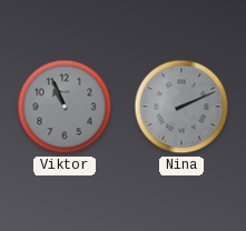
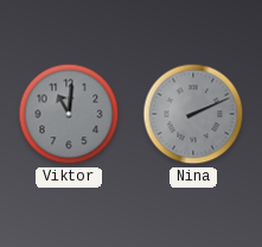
Viktor: 10:56 -> 11:01
